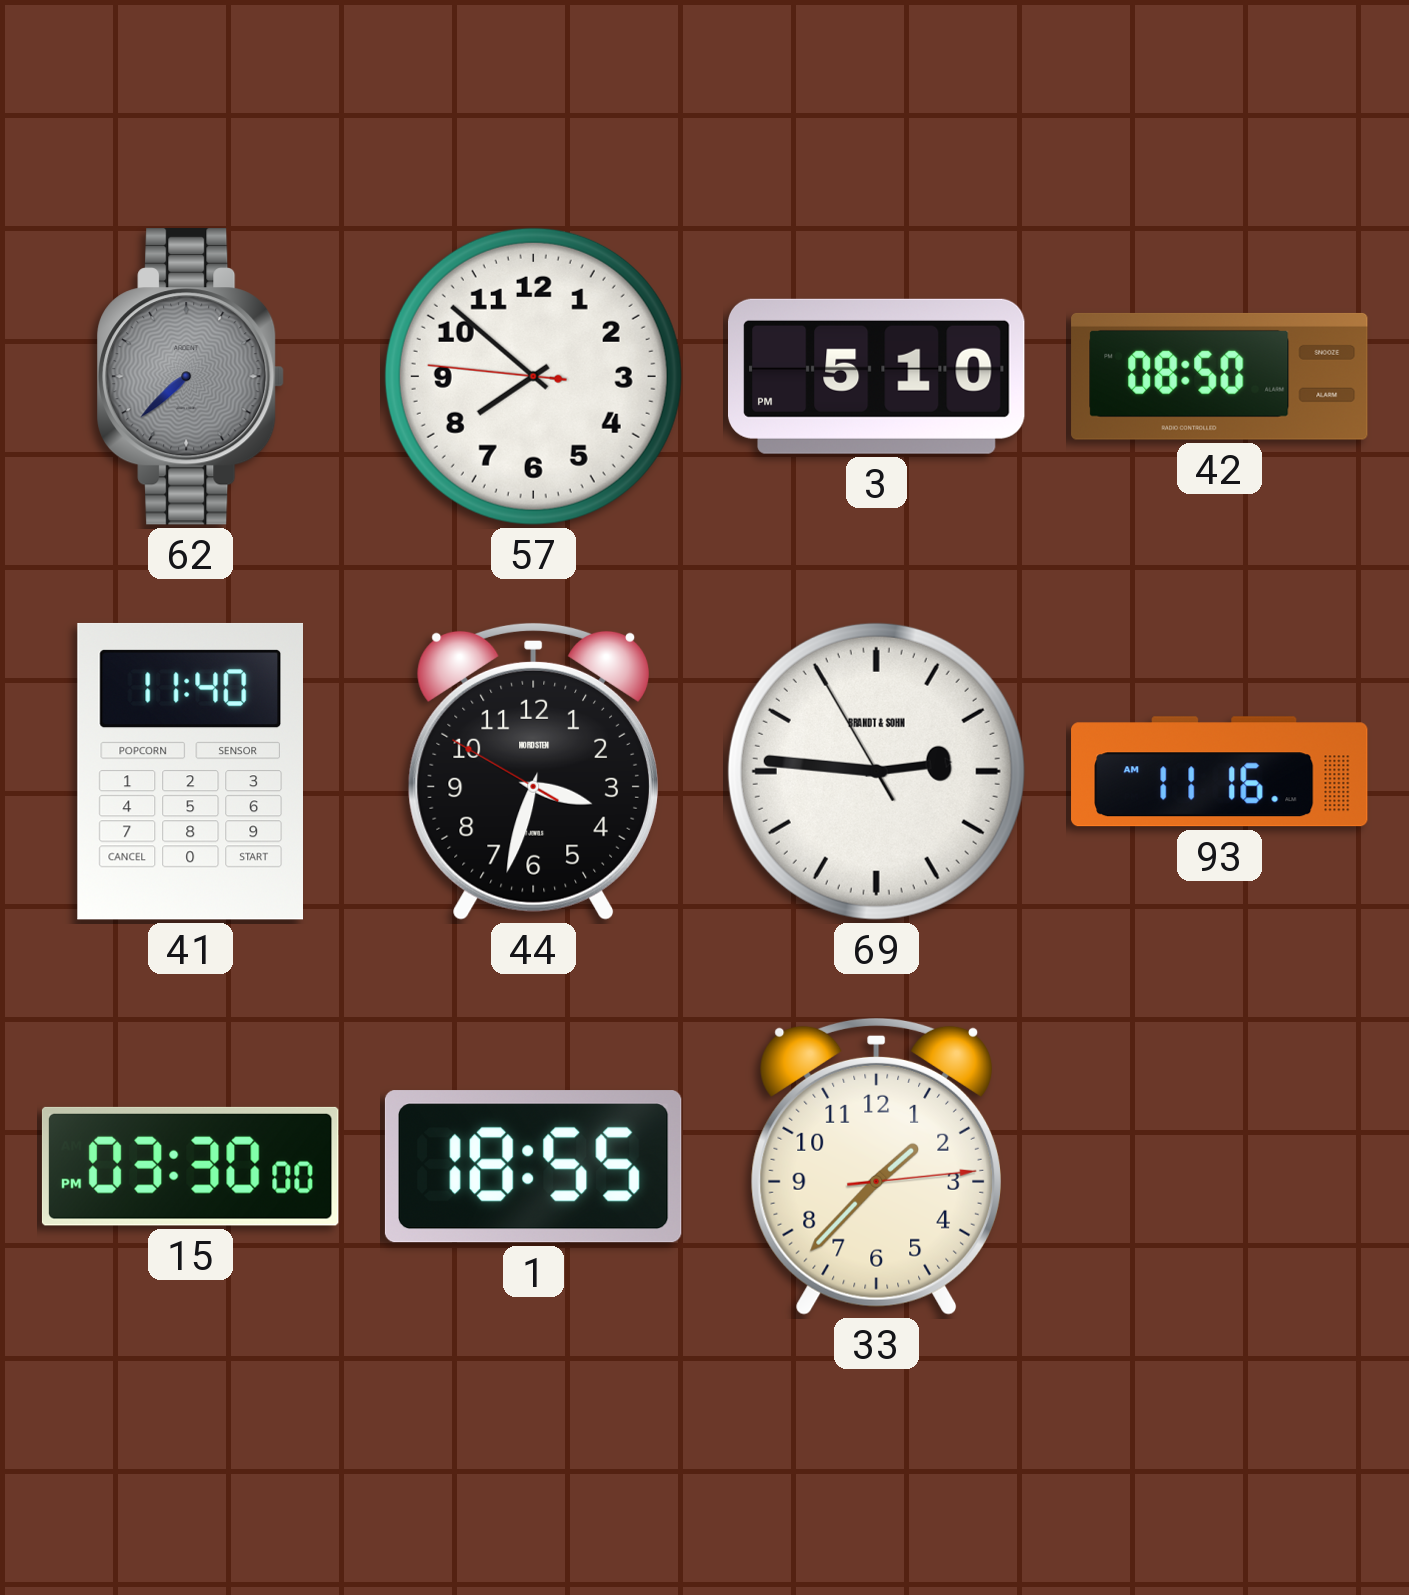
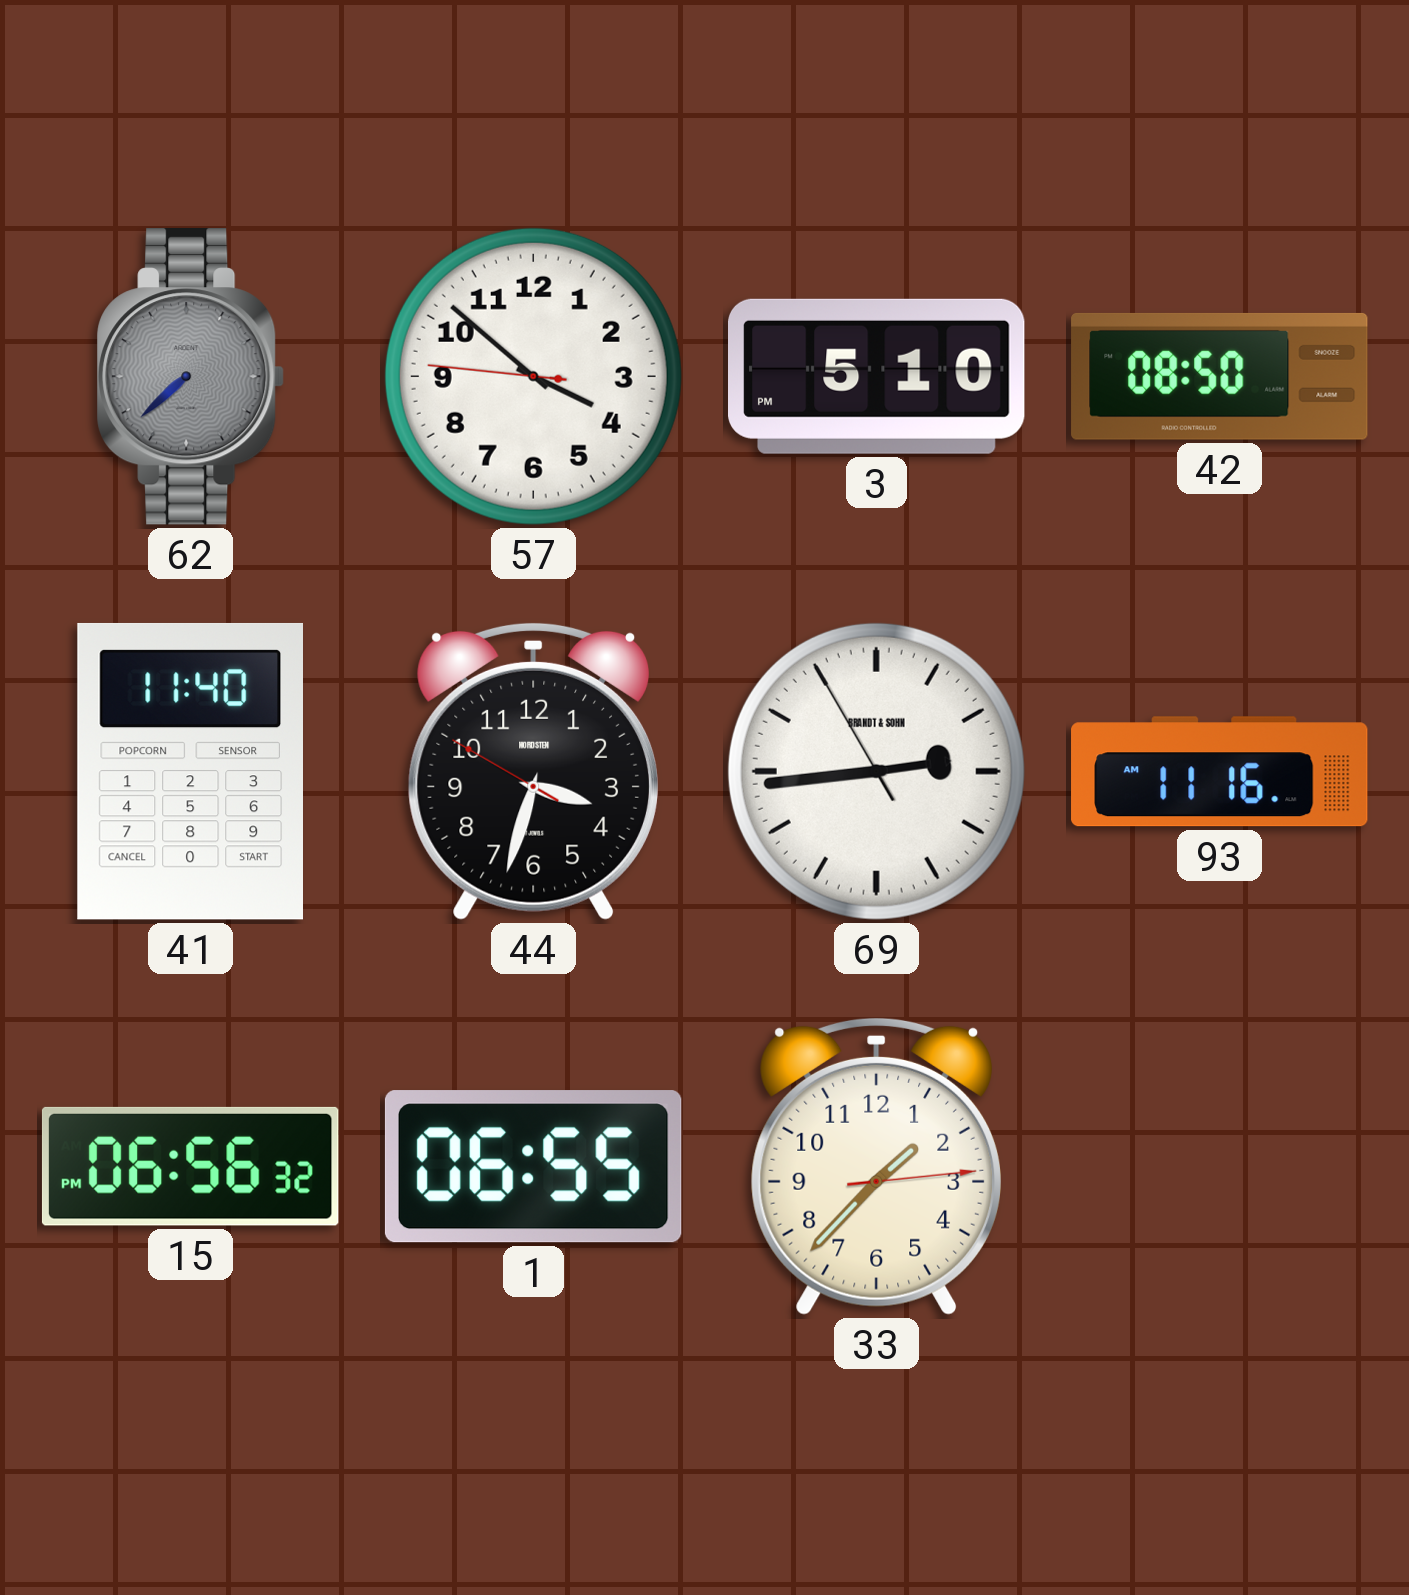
57: 7:51 -> 3:51
69: 2:45 -> 2:43
15: 03:30 -> 06:56
1: 18:55 -> 06:55
